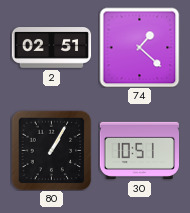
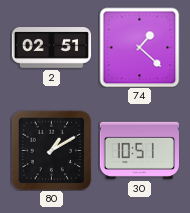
80: 1:05 -> 1:10
